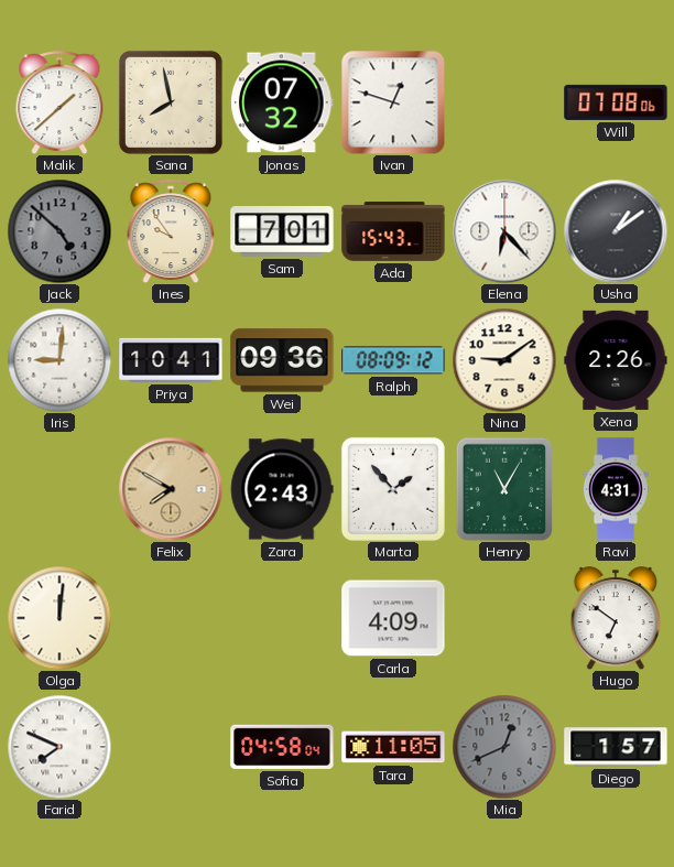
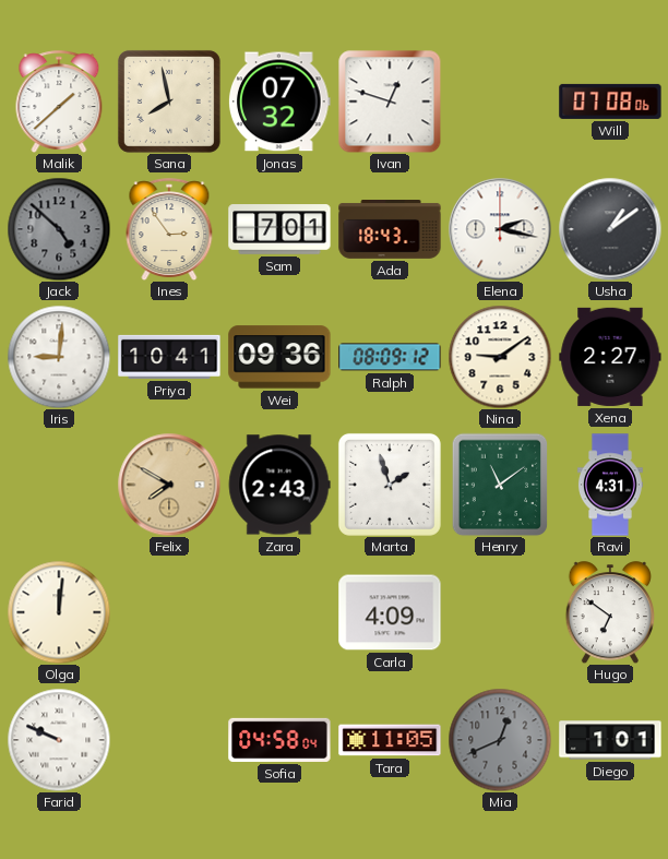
Ines: 9:54 -> 2:54
Ada: 15:43 -> 18:43
Elena: 6:23 -> 2:17
Xena: 2:26 -> 2:27
Marta: 1:53 -> 1:57
Henry: 11:05 -> 11:09
Farid: 7:49 -> 9:49
Diego: 1:57 -> 1:01
